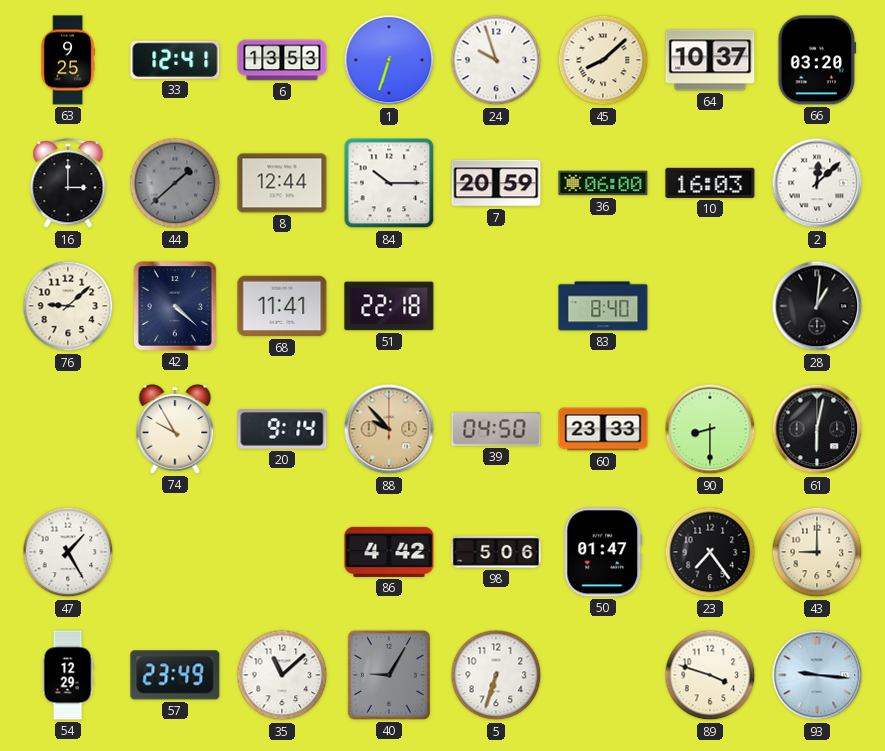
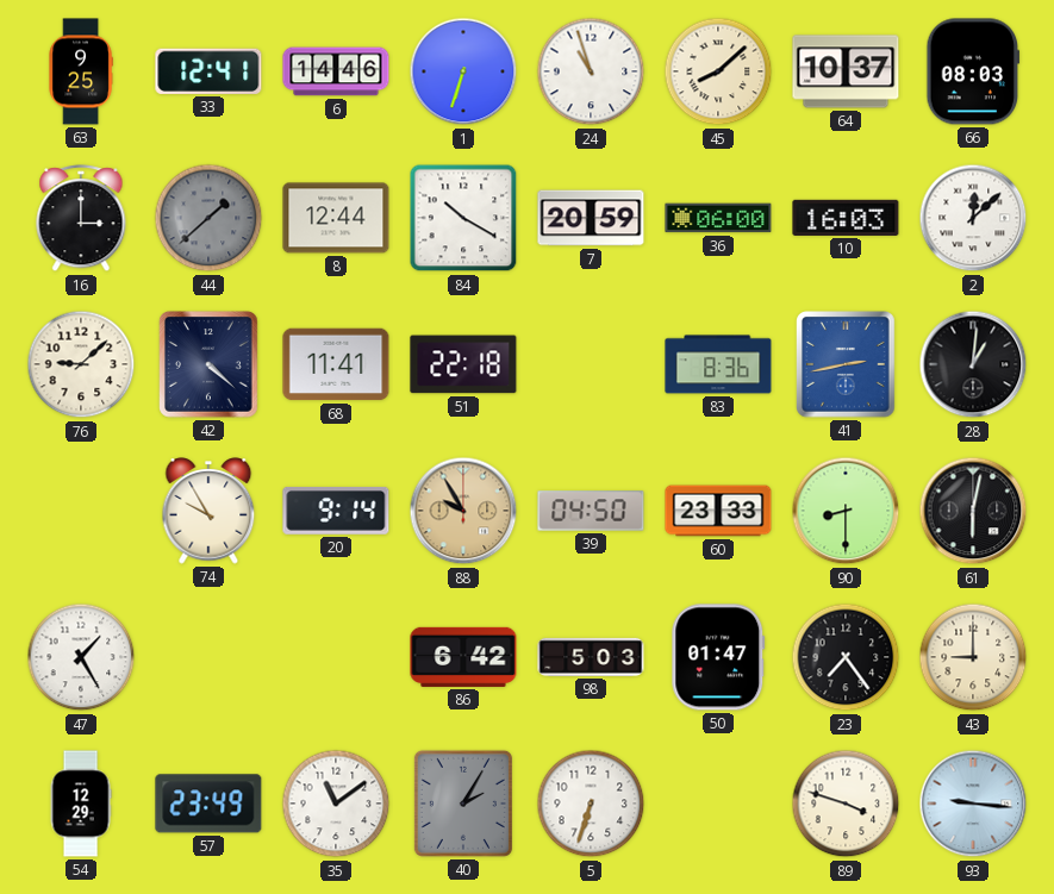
6: 13:53 -> 14:46
24: 9:57 -> 10:57
66: 03:20 -> 08:03
84: 10:15 -> 10:20
83: 8:40 -> 8:36
41: none -> 2:43
88: 9:53 -> 9:55
86: 4:42 -> 6:42
98: 5:06 -> 5:03
35: 11:08 -> 11:09
40: 9:05 -> 2:05
